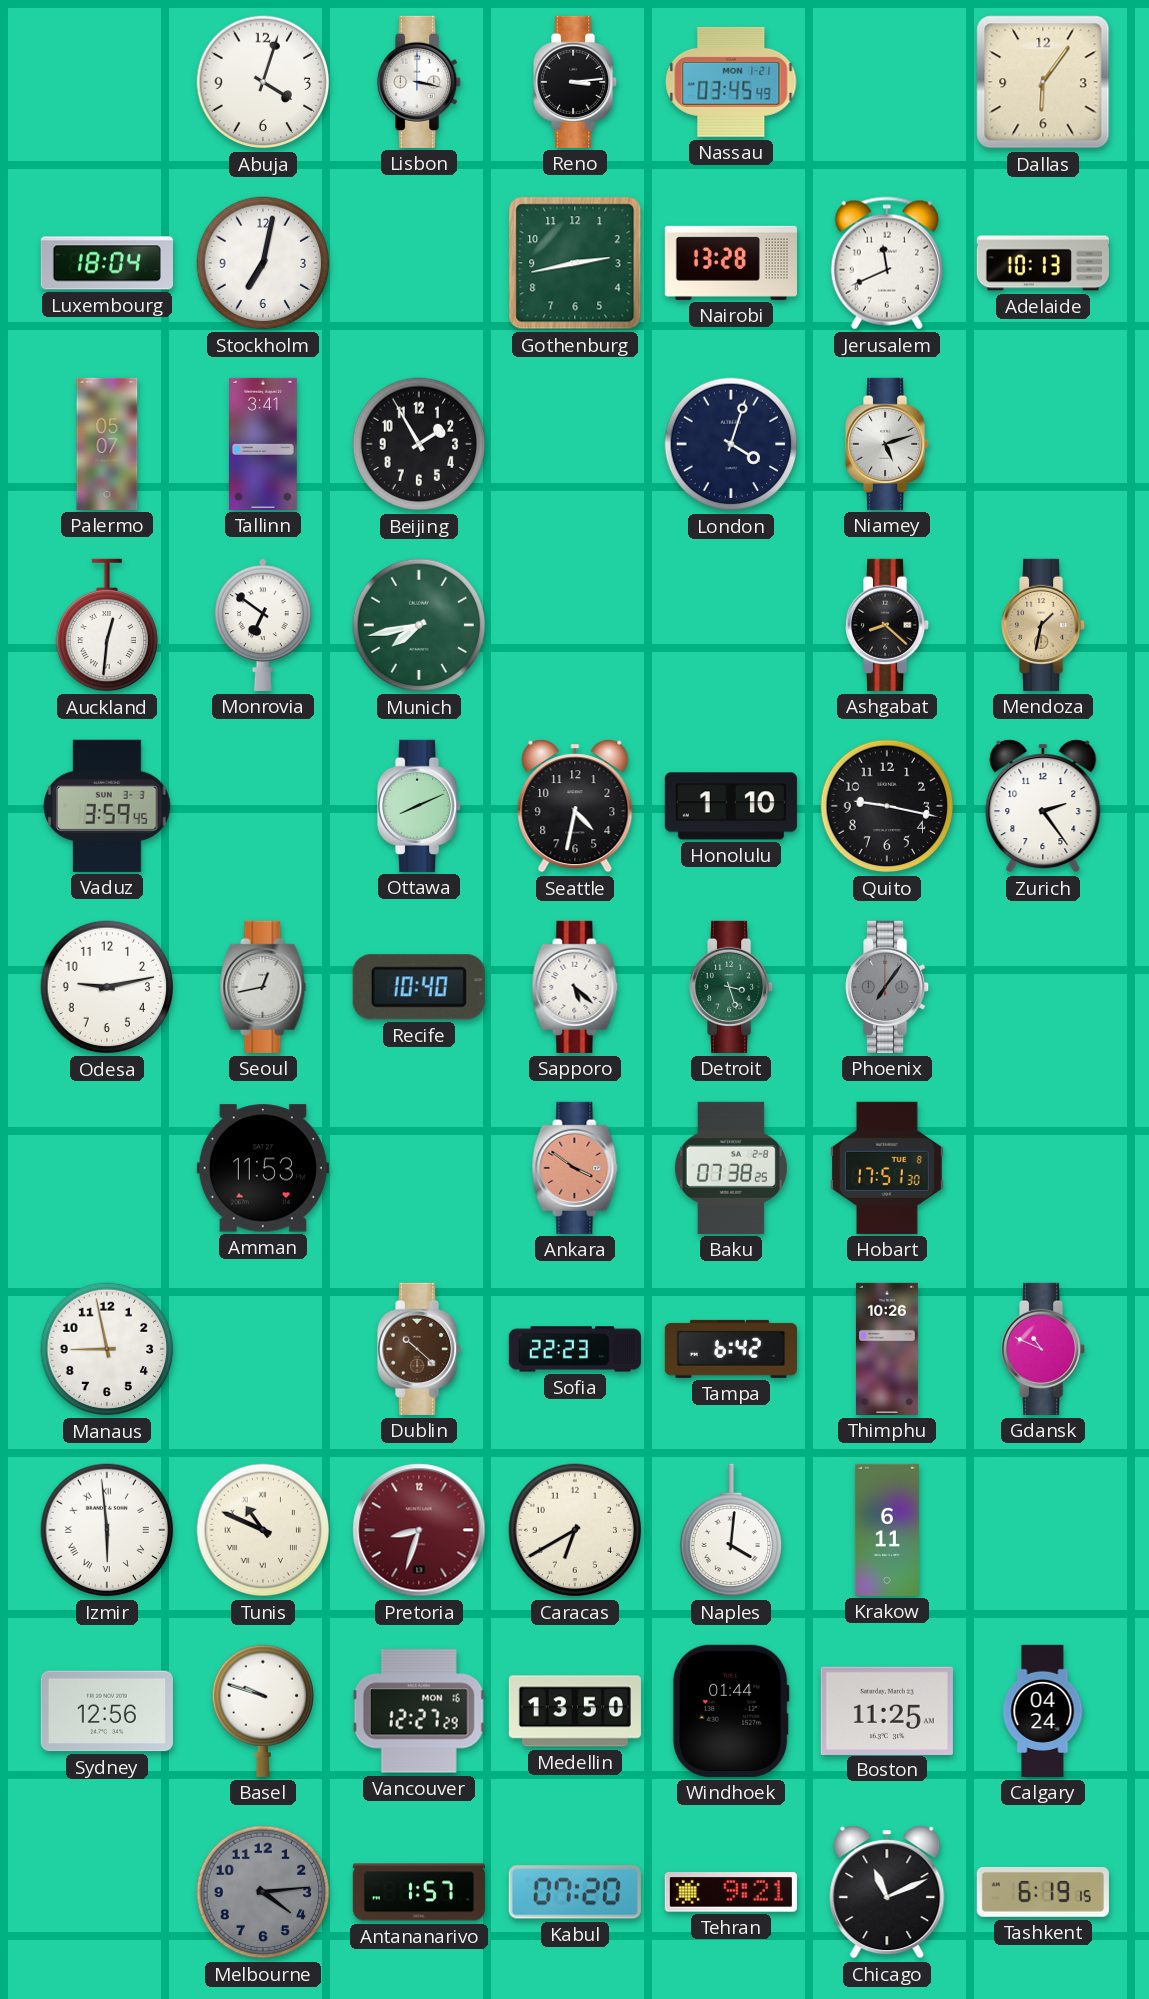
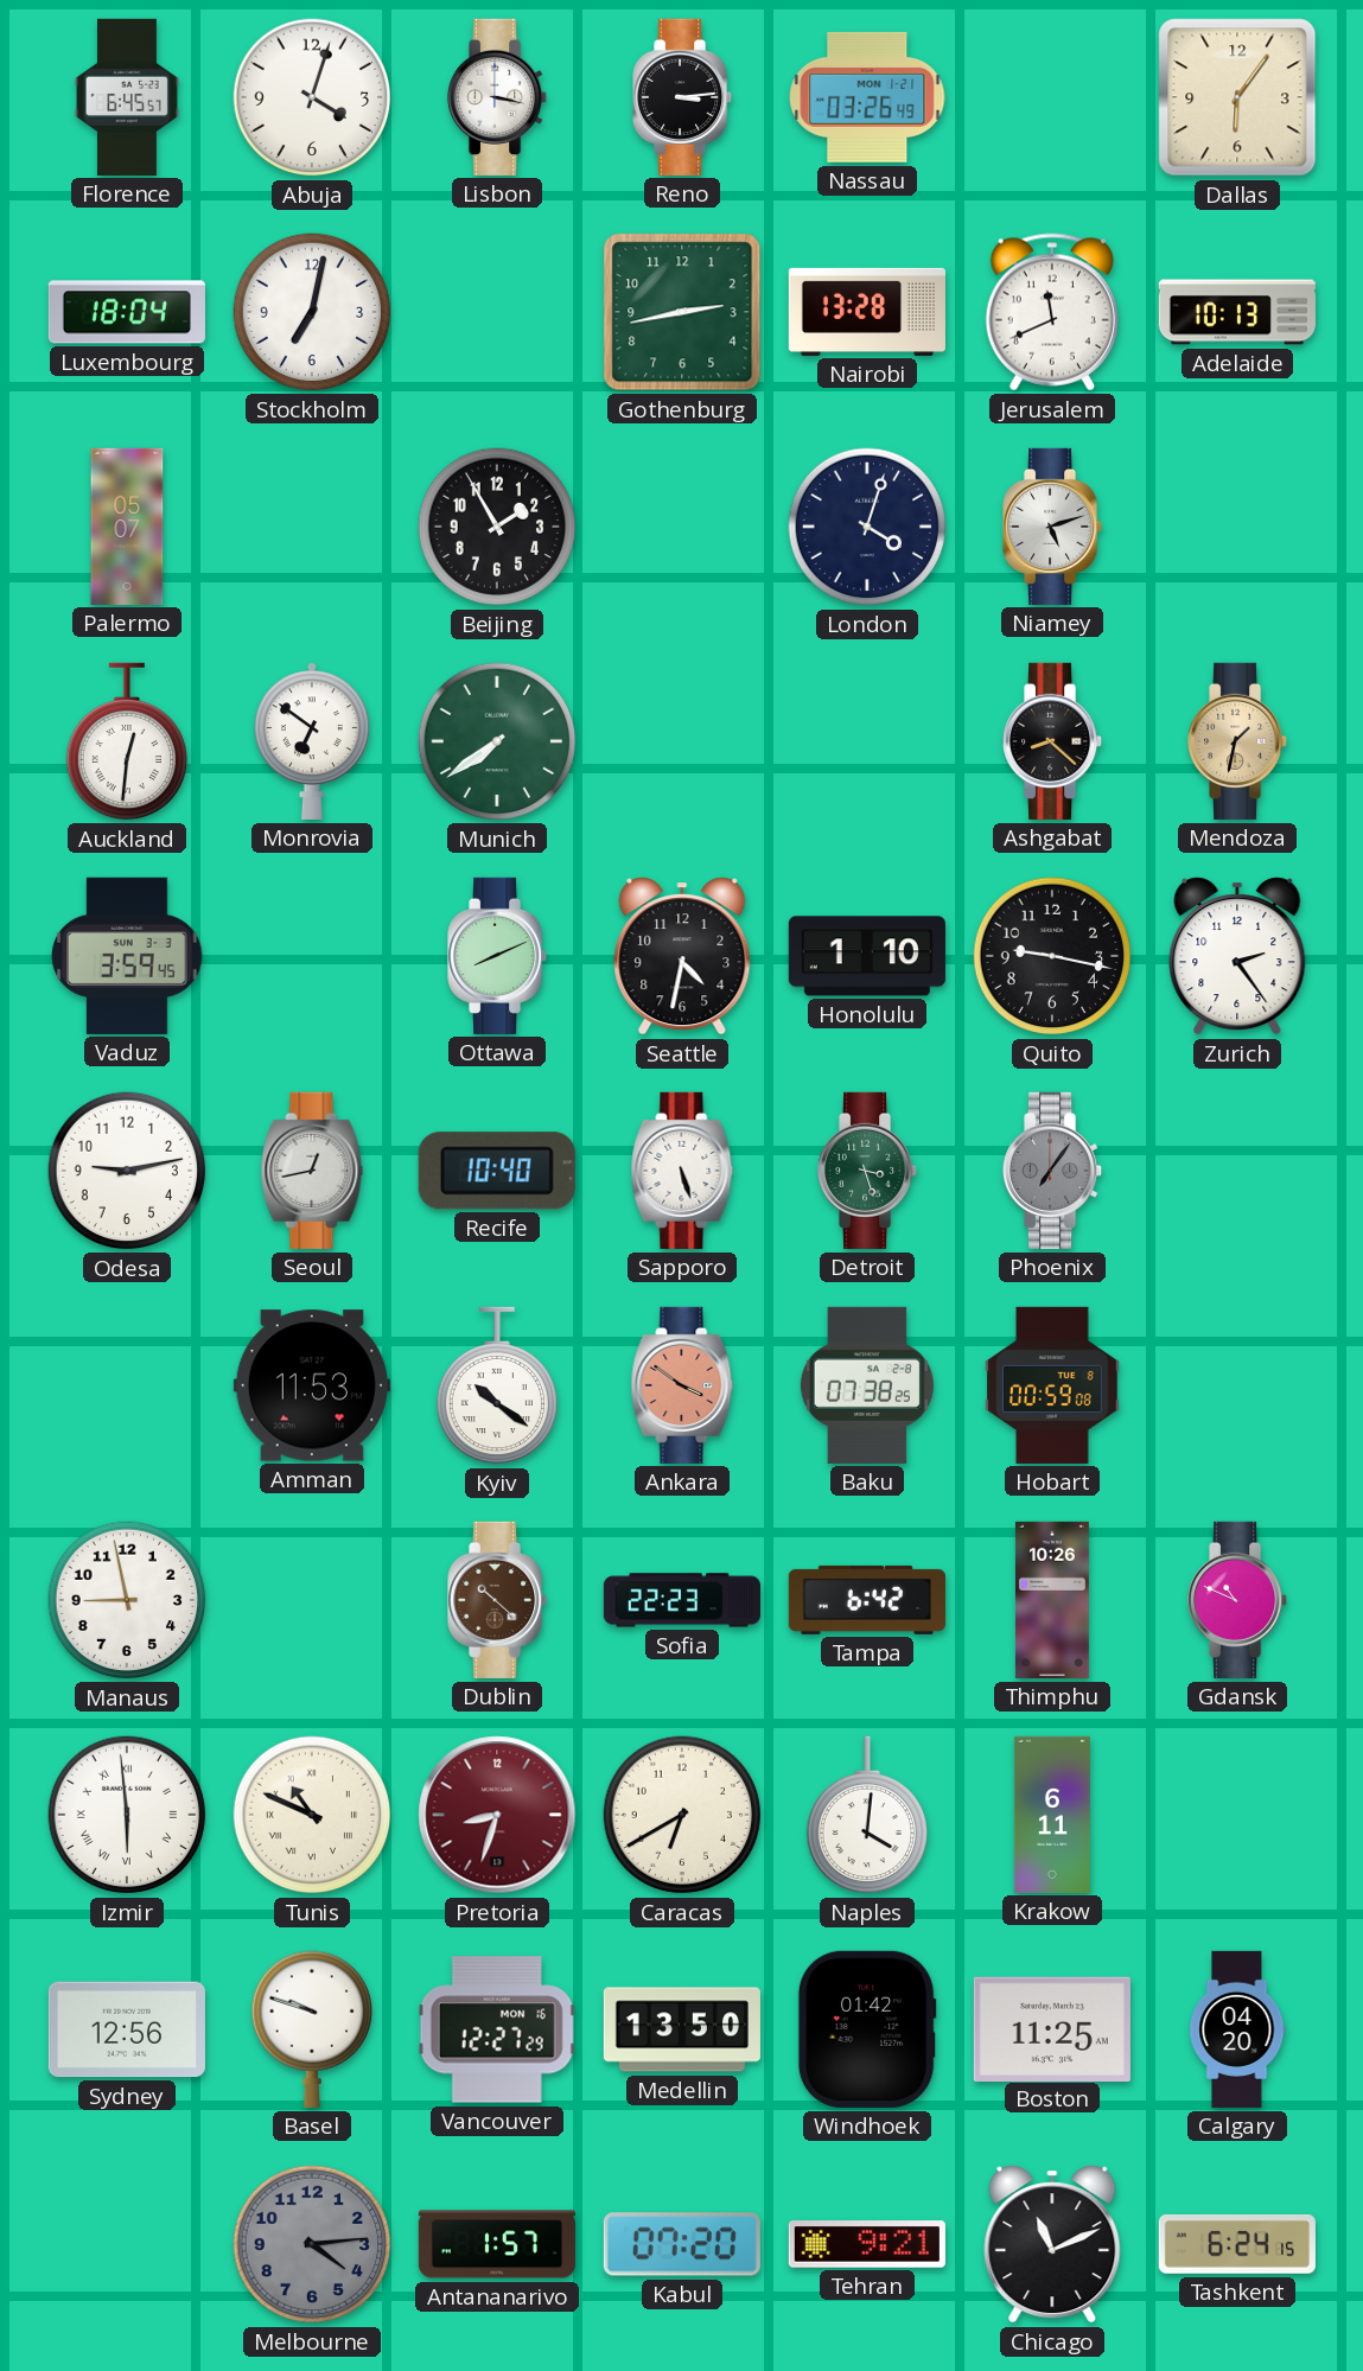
Florence: none -> 6:45
Nassau: 03:45 -> 03:26
Tallinn: 3:41 -> none
Munich: 7:43 -> 7:39
Sapporo: 5:22 -> 5:27
Kyiv: none -> 10:21
Hobart: 17:51 -> 00:59
Windhoek: 01:44 -> 01:42
Calgary: 04:24 -> 04:20
Tashkent: 6:19 -> 6:24
